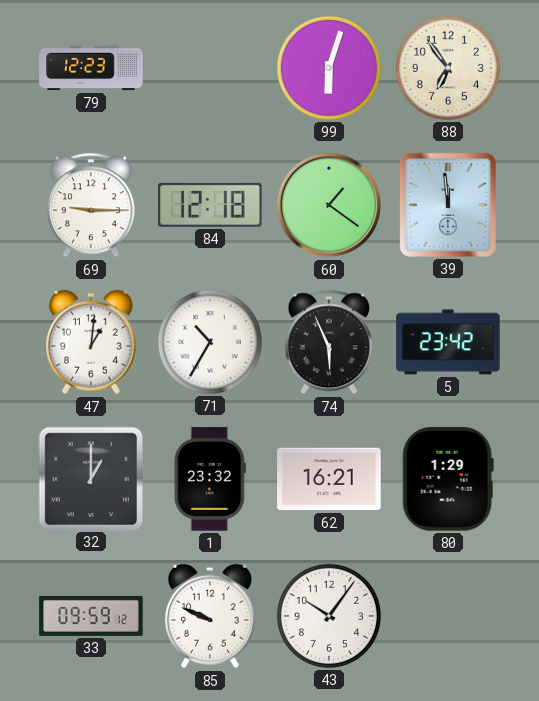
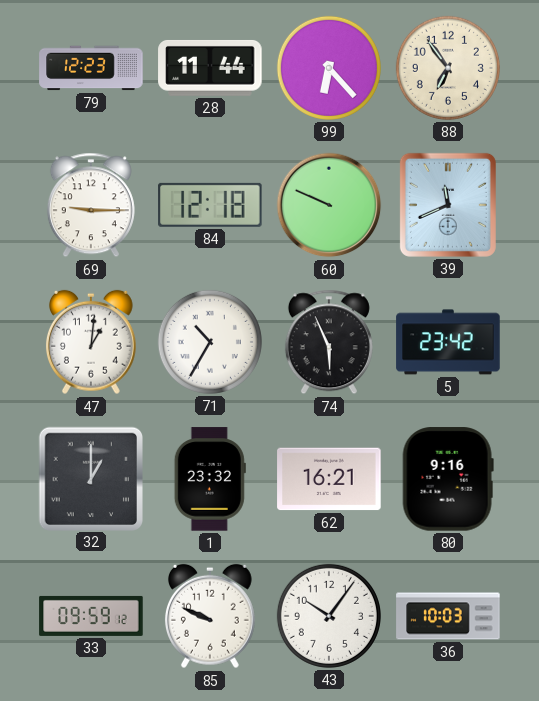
28: none -> 11:44
99: 6:03 -> 6:23
60: 1:21 -> 9:49
39: 11:59 -> 11:41
80: 1:29 -> 9:16
36: none -> 10:03
